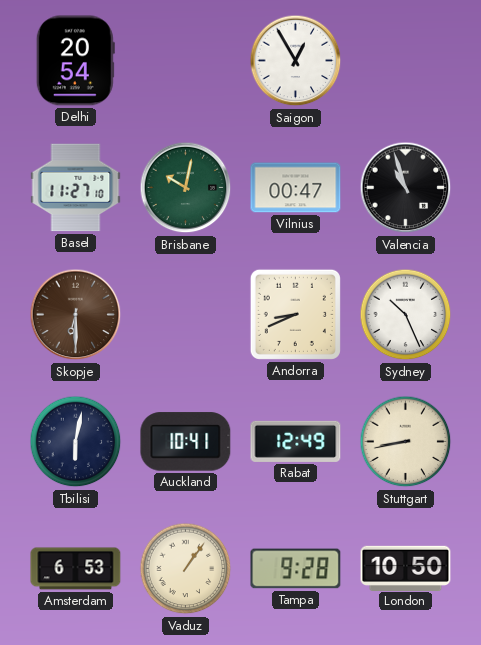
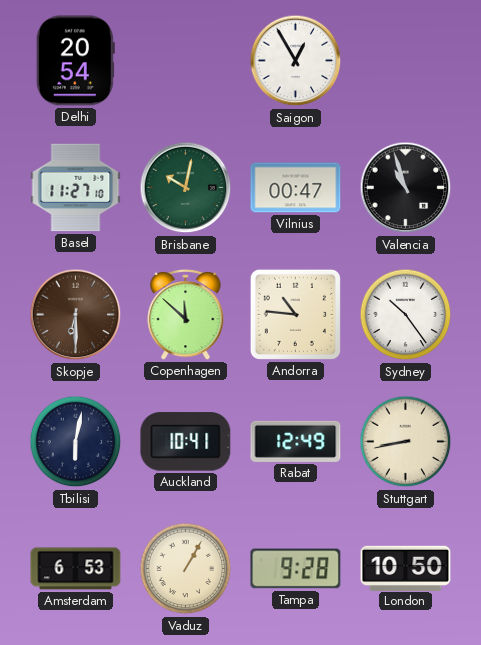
Copenhagen: none -> 11:52
Andorra: 8:41 -> 10:46
Sydney: 10:26 -> 10:24
Vaduz: 1:06 -> 1:05
